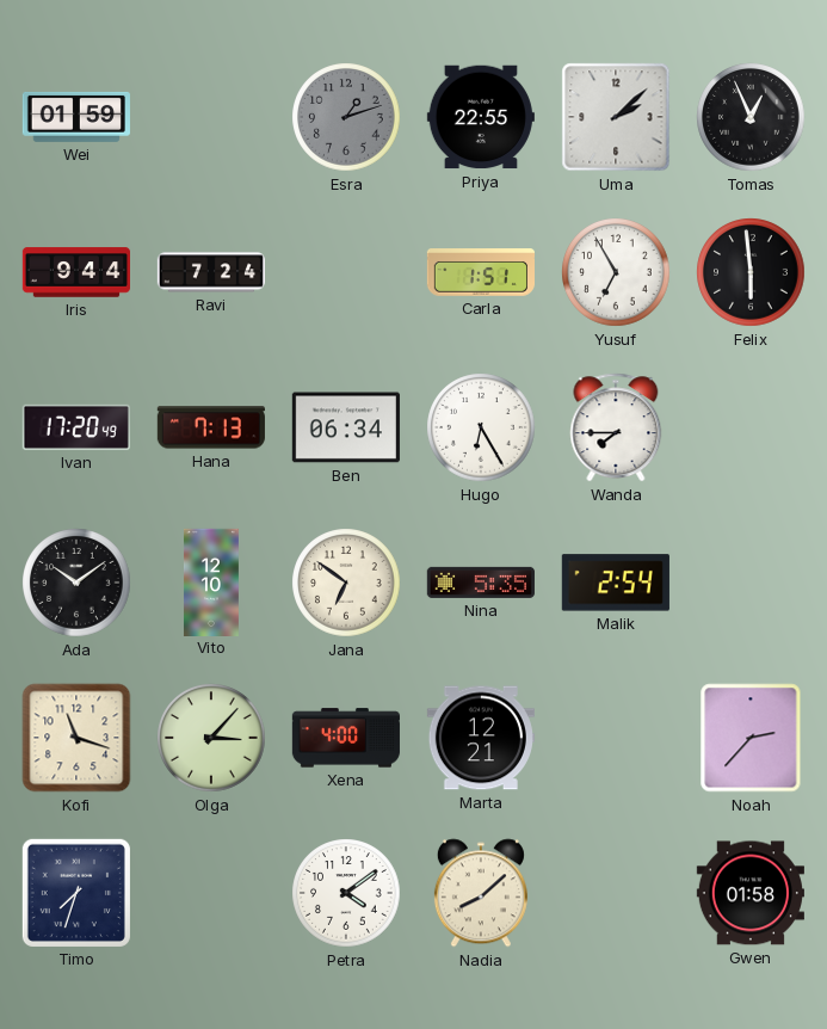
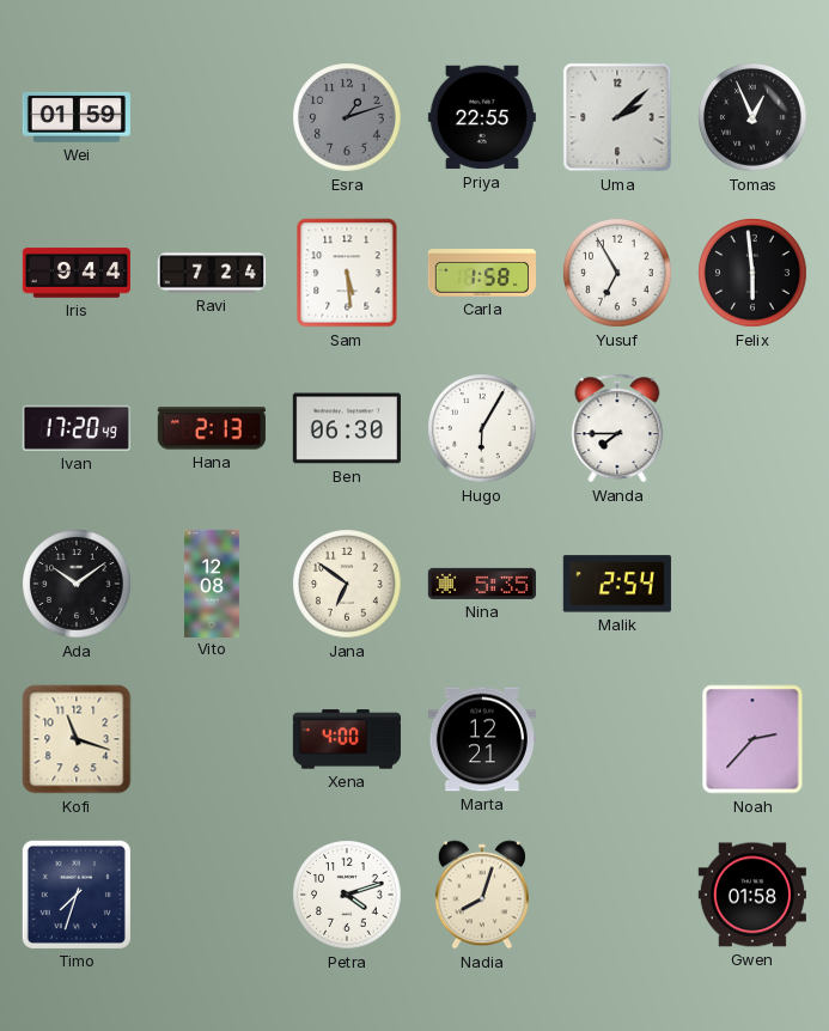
Sam: none -> 5:29
Carla: 1:51 -> 1:58
Hana: 7:13 -> 2:13
Ben: 06:34 -> 06:30
Hugo: 6:25 -> 6:05
Vito: 12:10 -> 12:08
Olga: 3:07 -> none
Petra: 4:09 -> 4:12
Nadia: 8:08 -> 8:03
